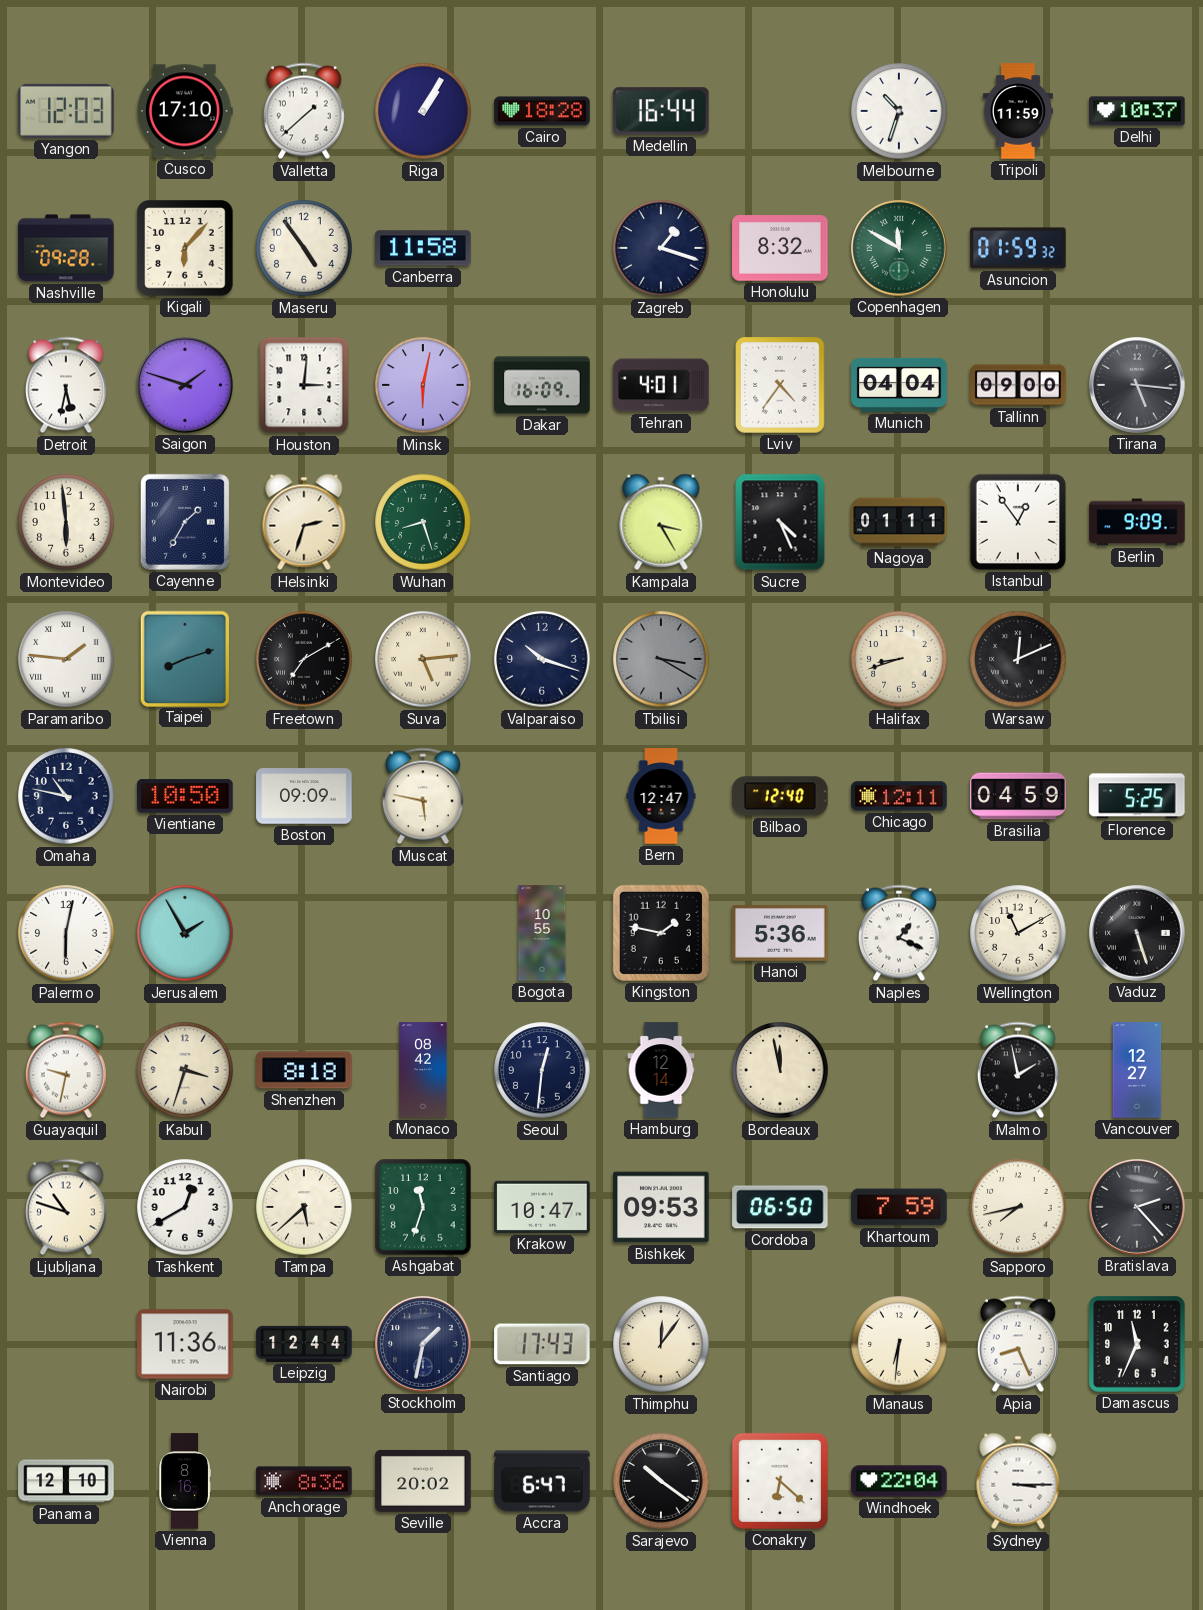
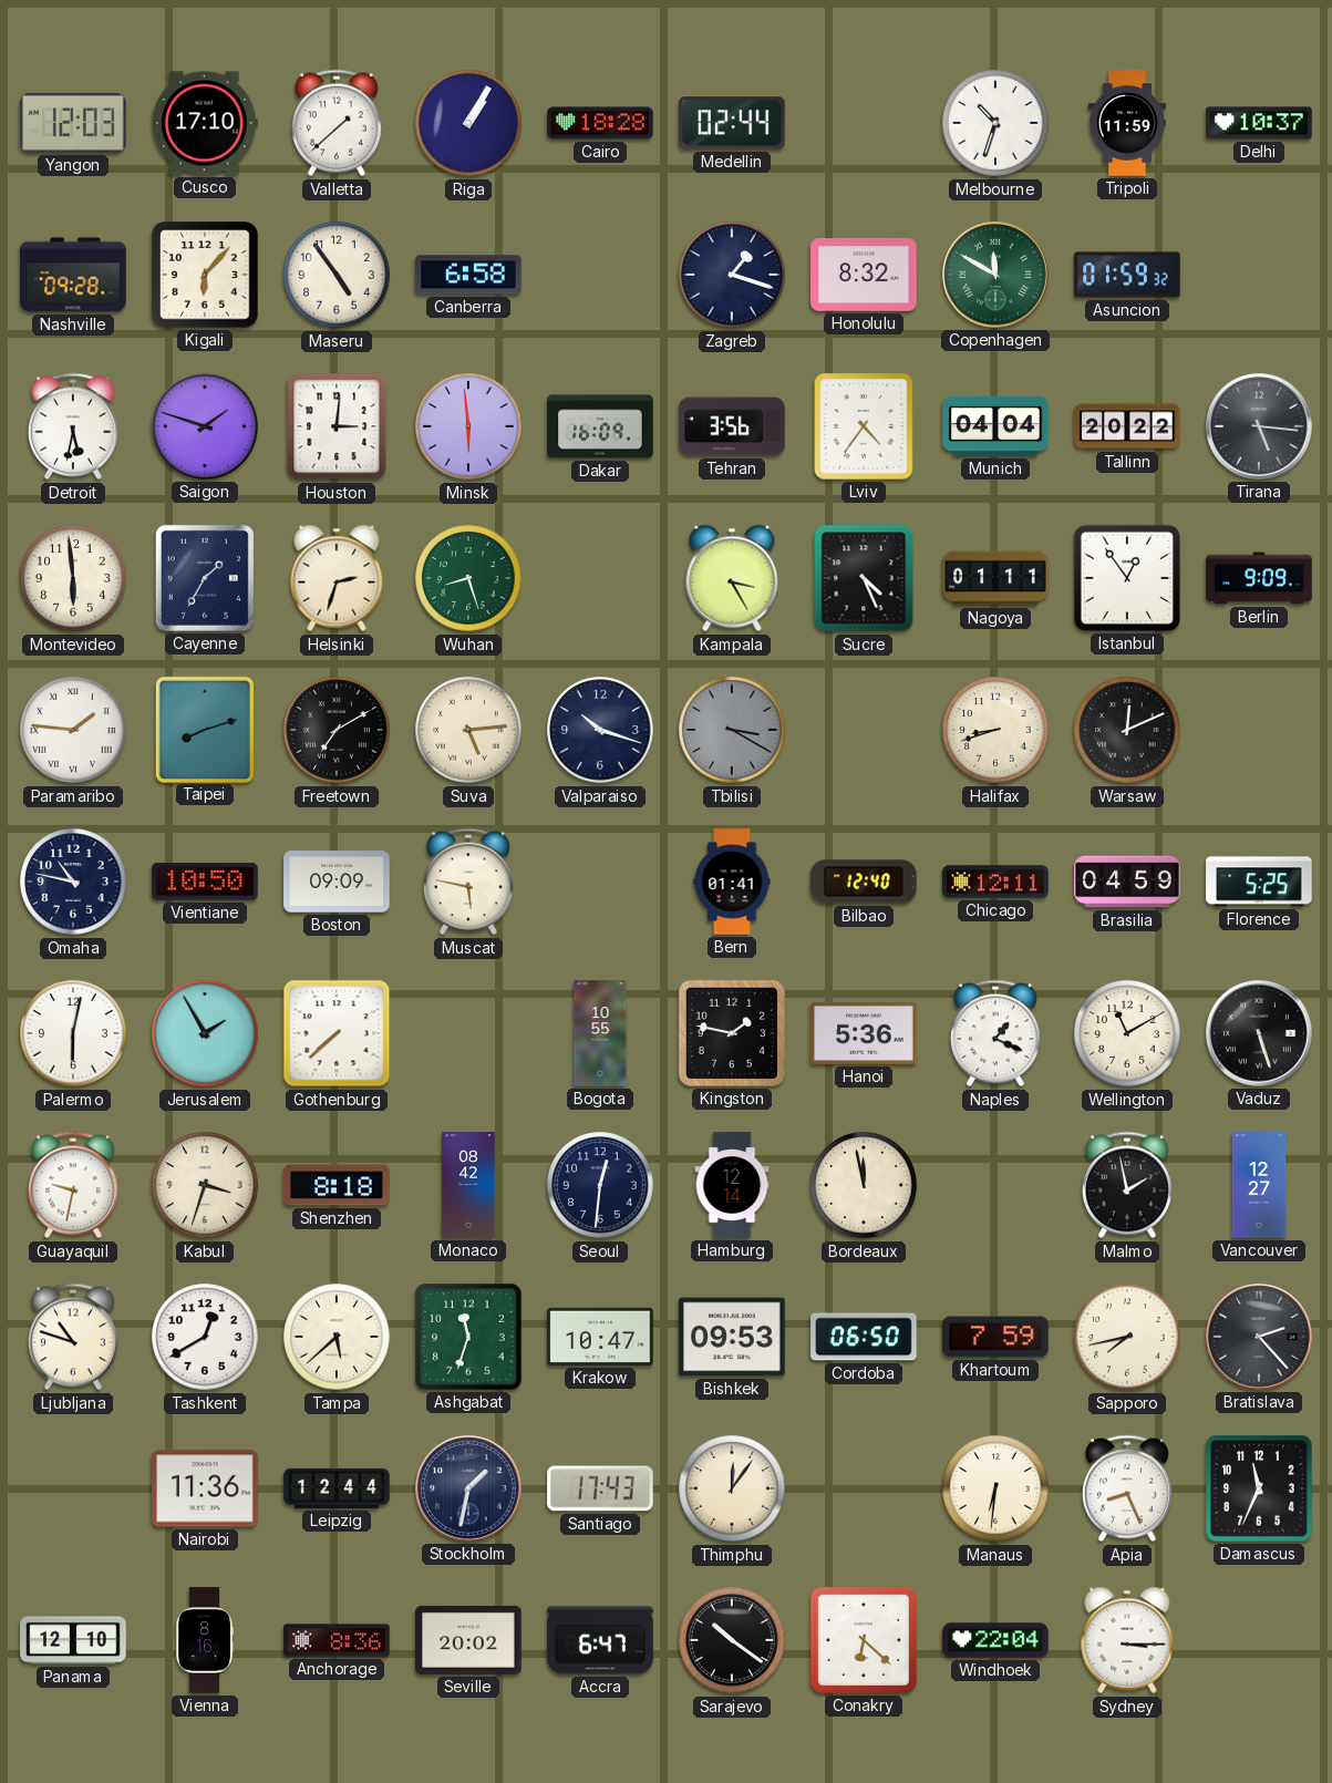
Medellin: 16:44 -> 02:44
Canberra: 11:58 -> 6:58
Minsk: 6:02 -> 5:59
Tehran: 4:01 -> 3:56
Tallinn: 09:00 -> 20:22
Bern: 12:47 -> 01:41
Gothenburg: none -> 7:38
